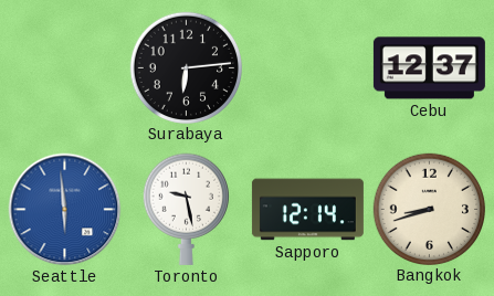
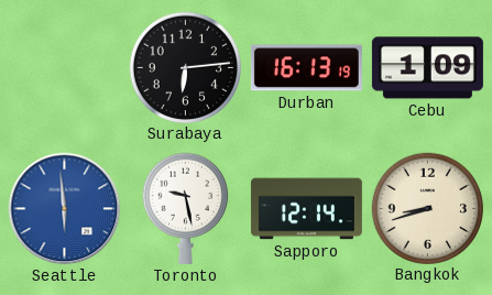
Durban: none -> 16:13
Cebu: 12:37 -> 1:09
